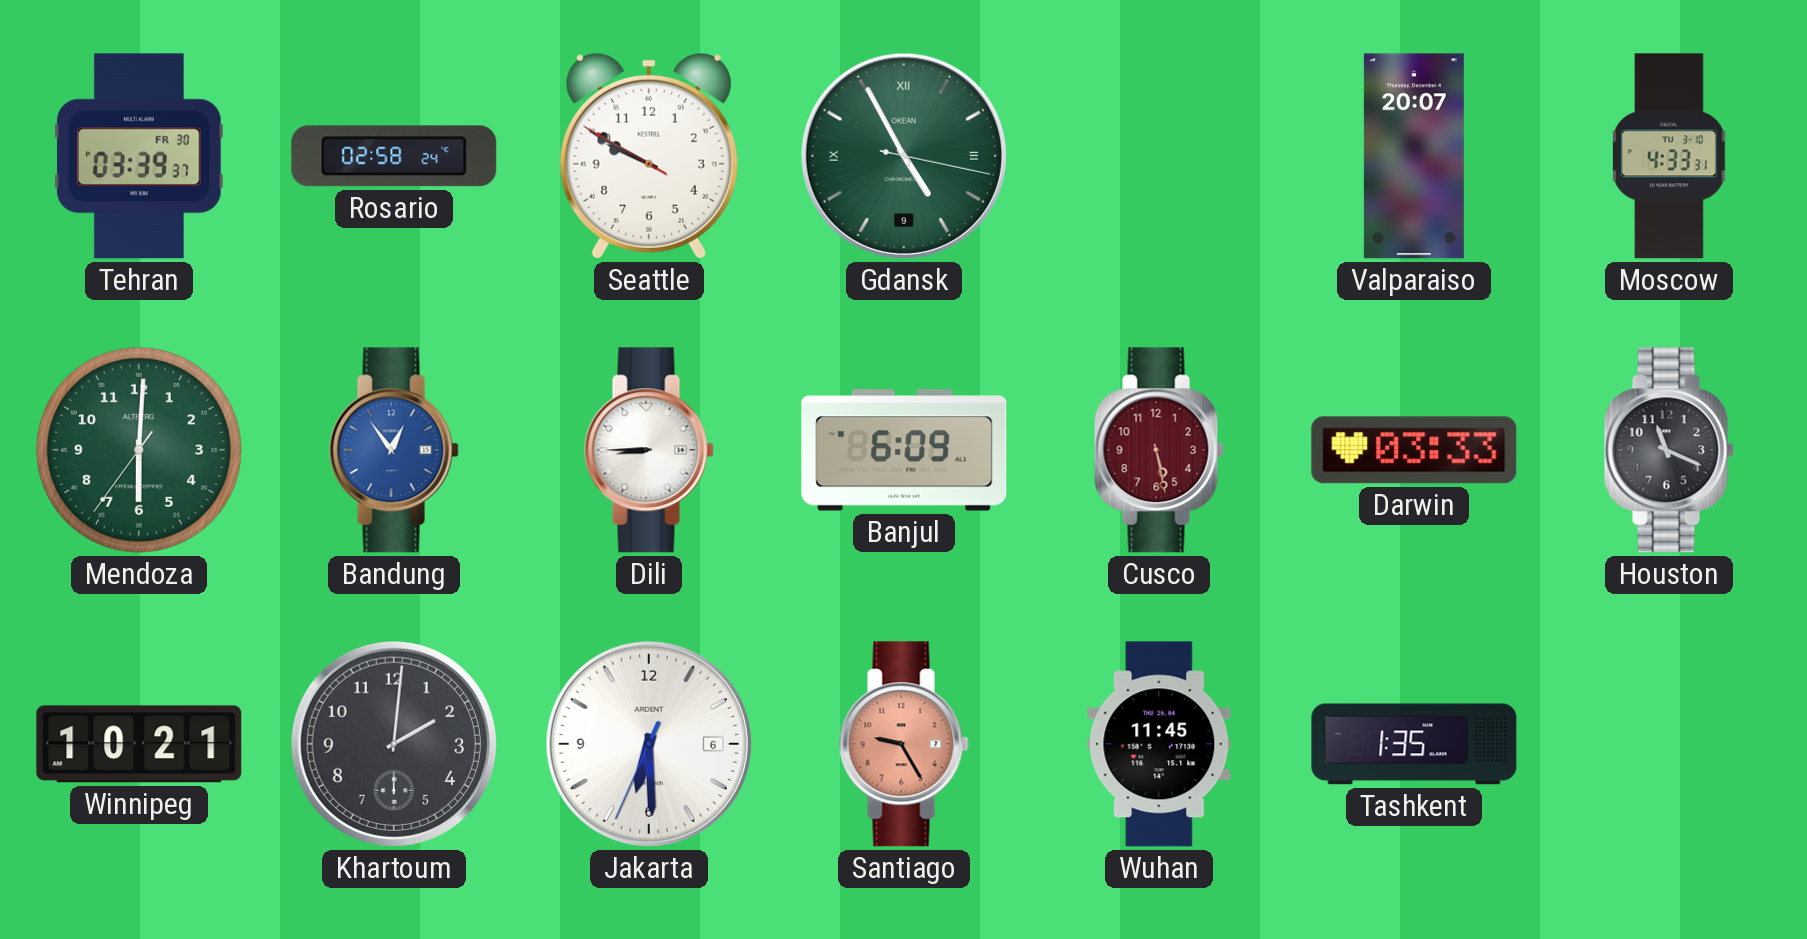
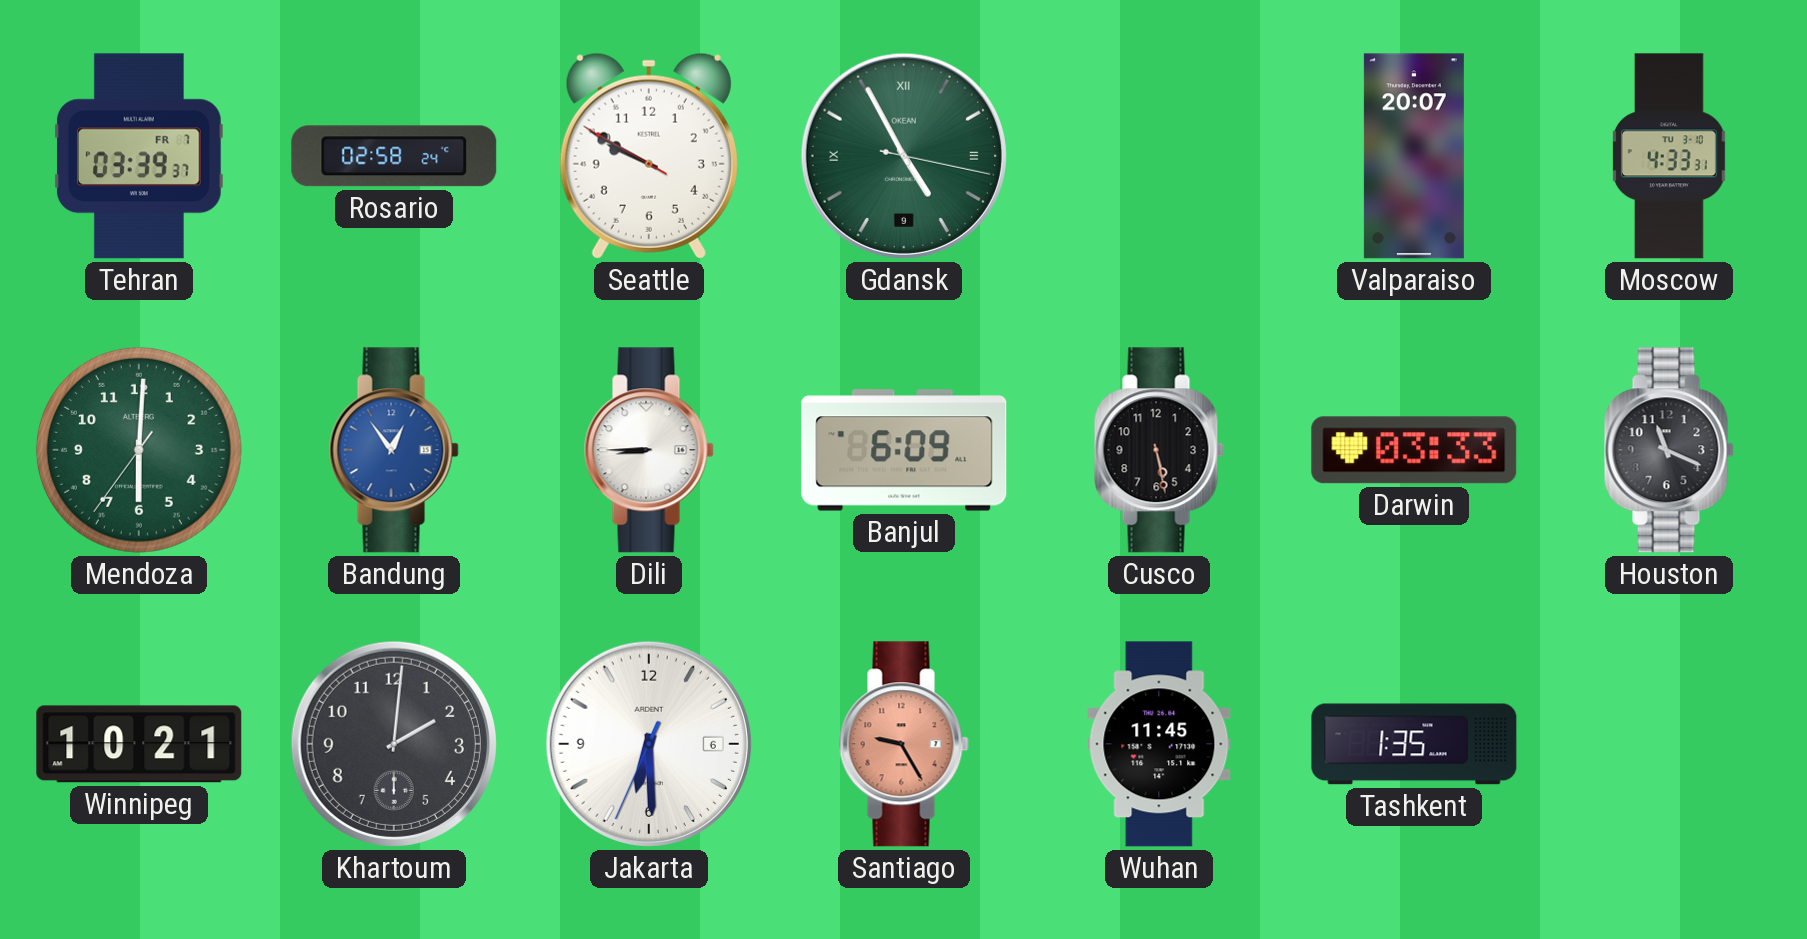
Tehran date: FR 30 -> FR 7
Cusco dial: burgundy -> black
